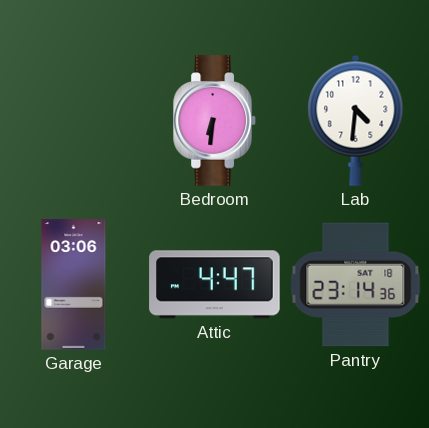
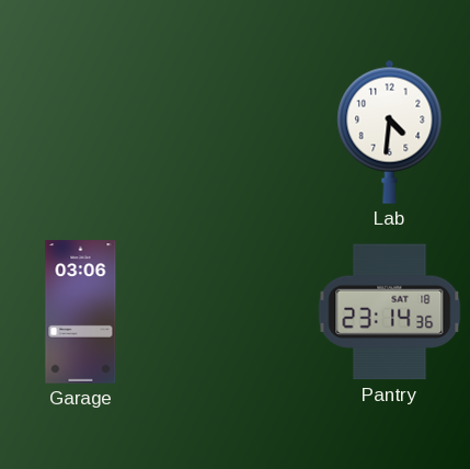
Bedroom: 6:31 -> none
Attic: 4:47 -> none
